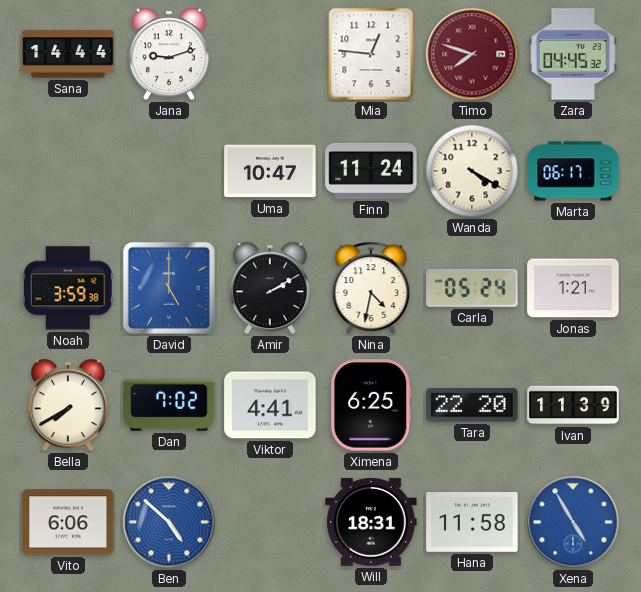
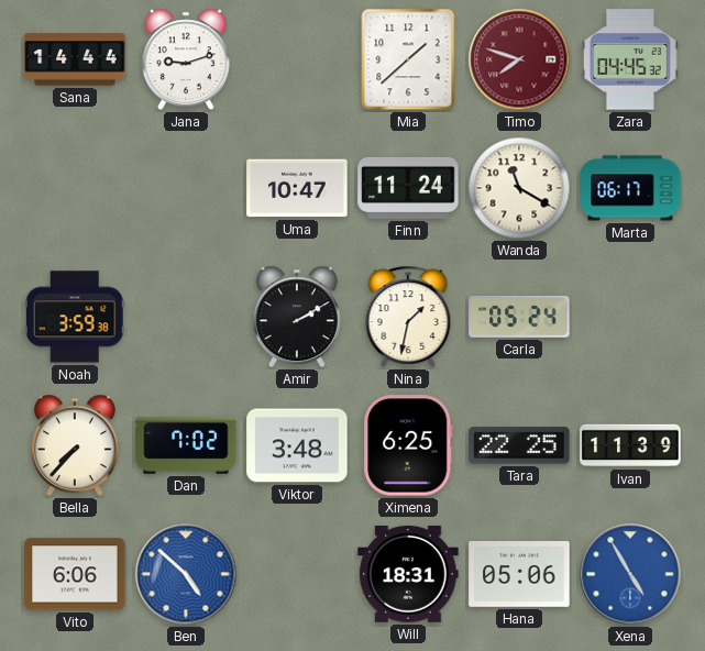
Mia: 12:46 -> 1:38
Wanda: 4:20 -> 11:20
David: 5:00 -> none
Nina: 4:32 -> 1:32
Jonas: 1:21 -> none
Bella: 7:40 -> 7:37
Viktor: 4:41 -> 3:48
Tara: 22:20 -> 22:25
Hana: 11:58 -> 05:06
